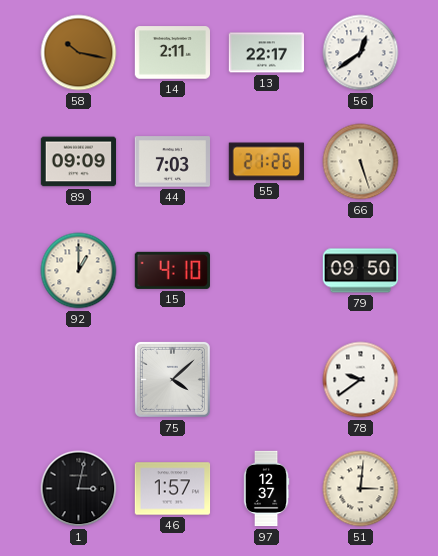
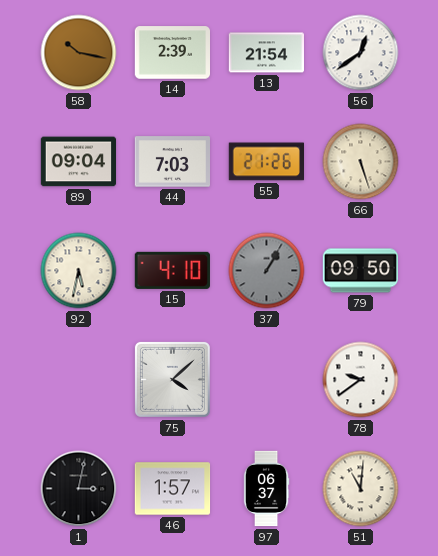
14: 2:11 -> 2:39
13: 22:17 -> 21:54
89: 09:09 -> 09:04
92: 1:00 -> 5:32
37: none -> 1:05
97: 12:37 -> 06:37
51: 3:01 -> 11:01
